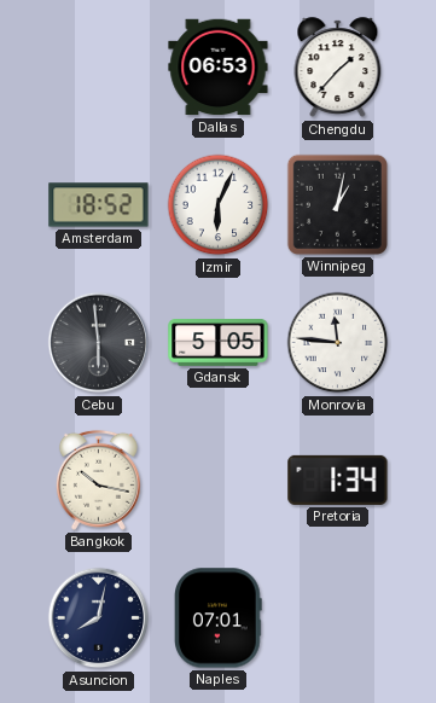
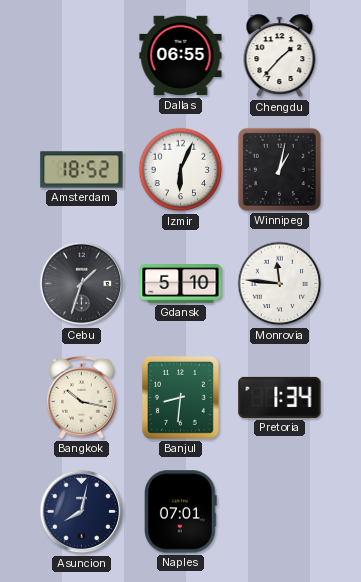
Dallas: 06:53 -> 06:55
Cebu: 5:59 -> 1:33
Gdansk: 5:05 -> 5:10
Banjul: none -> 8:31
